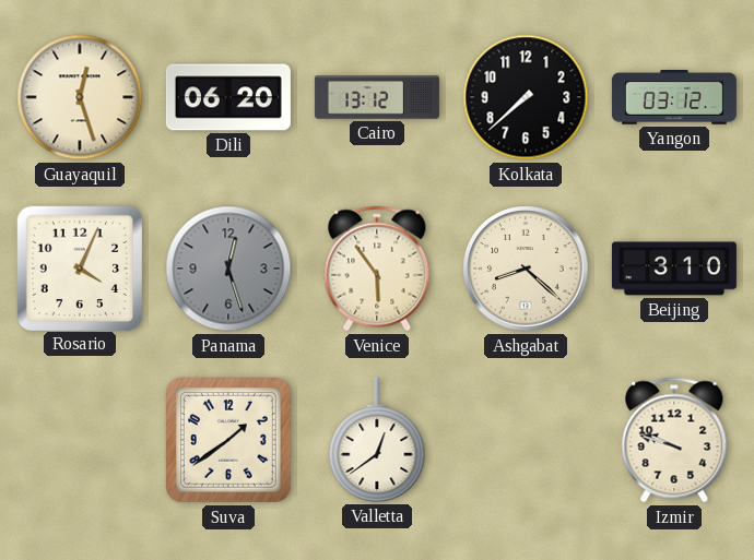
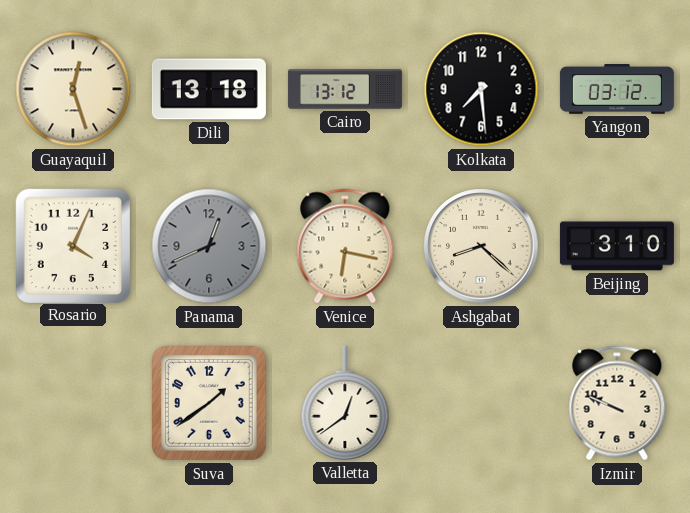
Dili: 06:20 -> 13:18
Kolkata: 7:38 -> 7:29
Panama: 12:27 -> 12:41
Venice: 5:54 -> 6:17
Izmir: 9:48 -> 9:49
